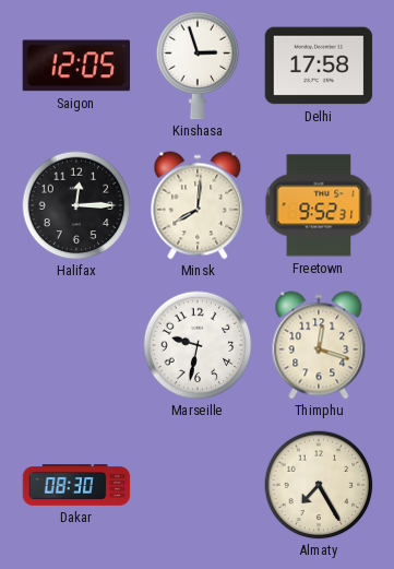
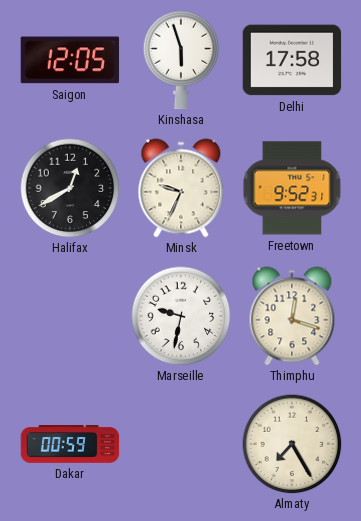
Kinshasa: 2:57 -> 5:57
Halifax: 12:15 -> 12:40
Minsk: 8:01 -> 9:34
Dakar: 08:30 -> 00:59
